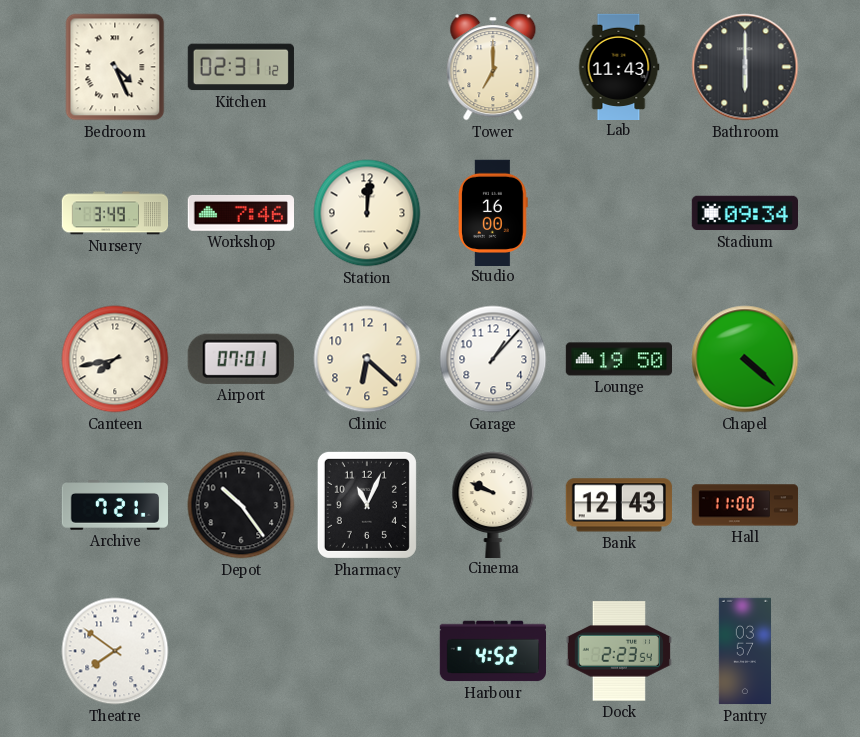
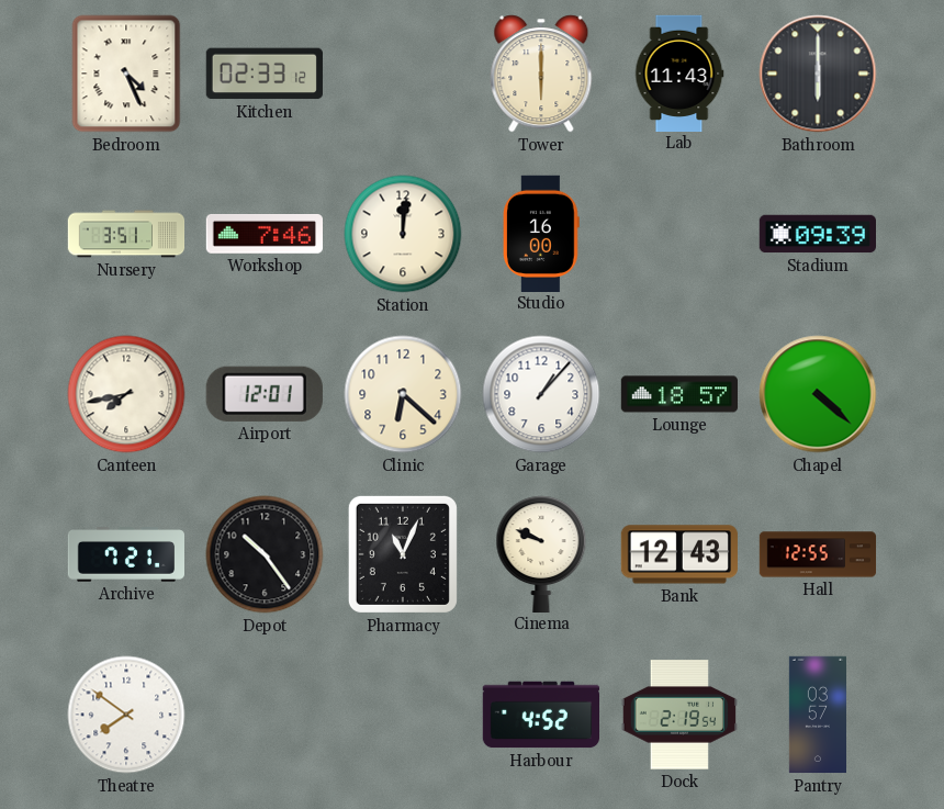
Kitchen: 02:31 -> 02:33
Tower: 7:00 -> 6:00
Nursery: 3:49 -> 3:51
Stadium: 09:34 -> 09:39
Airport: 07:01 -> 12:01
Lounge: 19:50 -> 18:57
Hall: 11:00 -> 12:55
Dock: 2:23 -> 2:19
